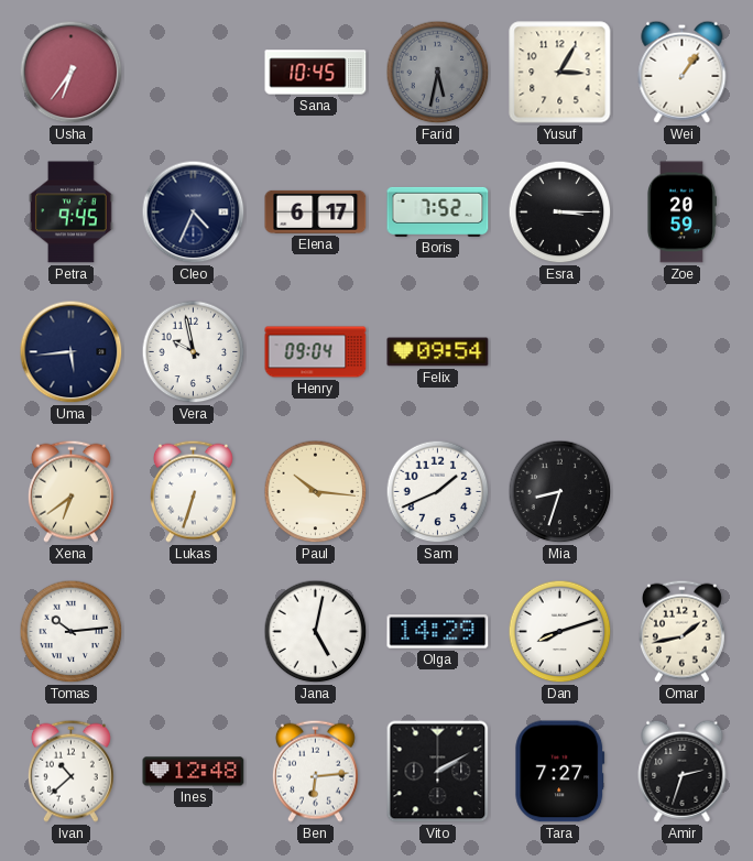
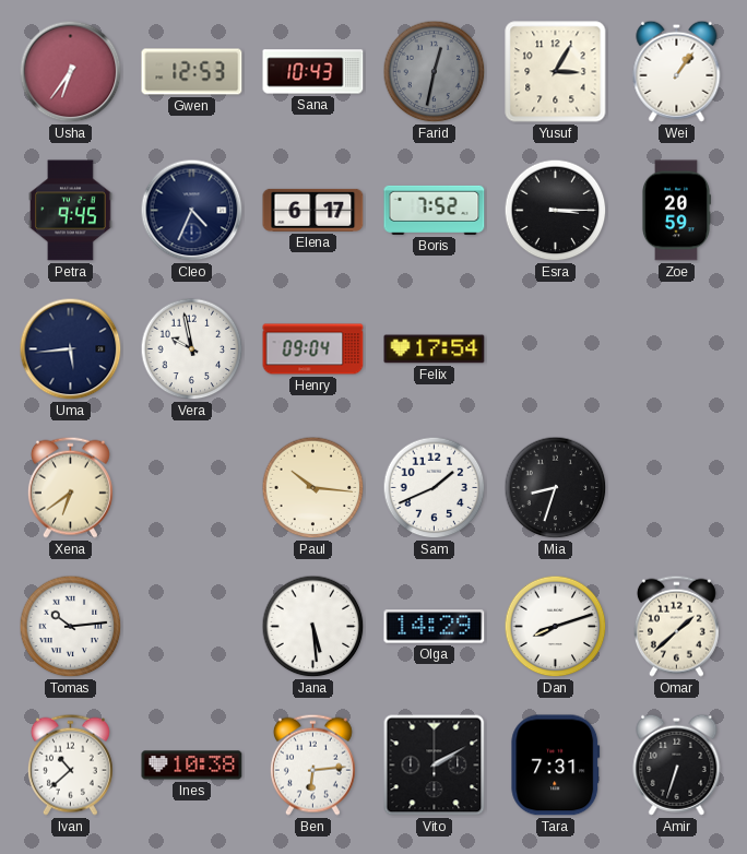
Gwen: none -> 12:53
Sana: 10:45 -> 10:43
Farid: 5:32 -> 12:32
Felix: 09:54 -> 17:54
Lukas: 6:33 -> none
Jana: 5:02 -> 5:29
Omar: 1:43 -> 1:38
Ines: 12:48 -> 10:38
Tara: 7:27 -> 7:31
Amir: 2:33 -> 6:33
